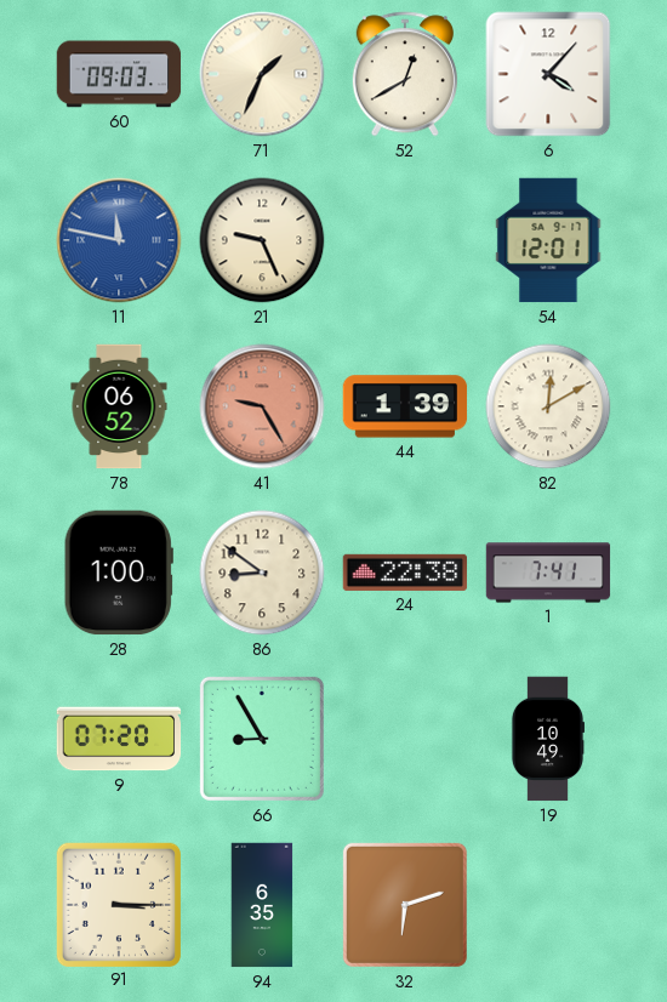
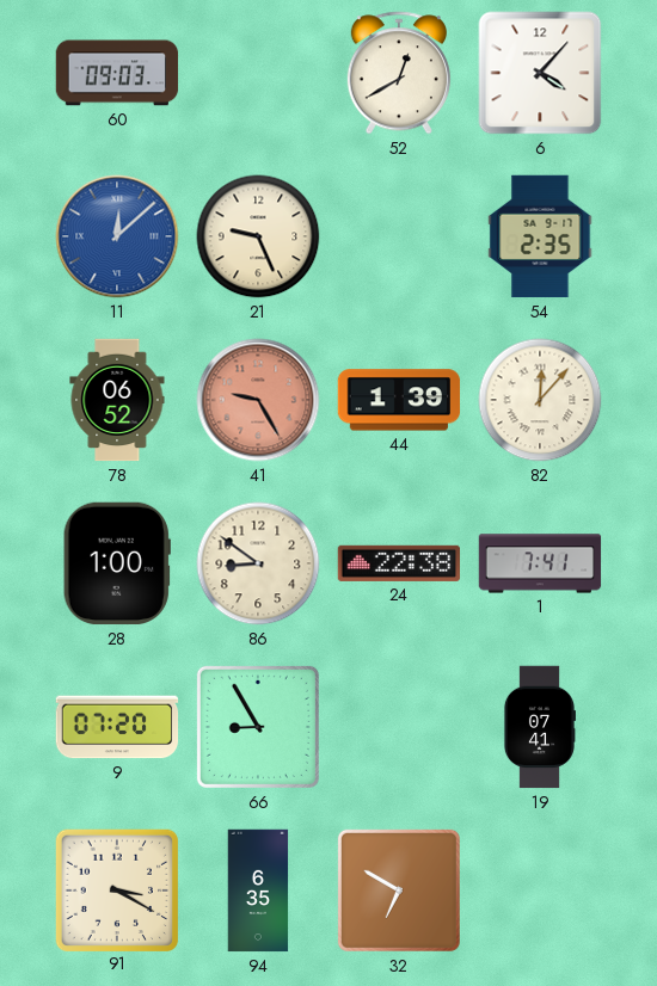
71: 1:34 -> none
11: 11:47 -> 12:08
54: 12:01 -> 2:35
82: 12:10 -> 12:07
19: 10:49 -> 07:41
91: 3:15 -> 3:20
32: 6:12 -> 6:50
